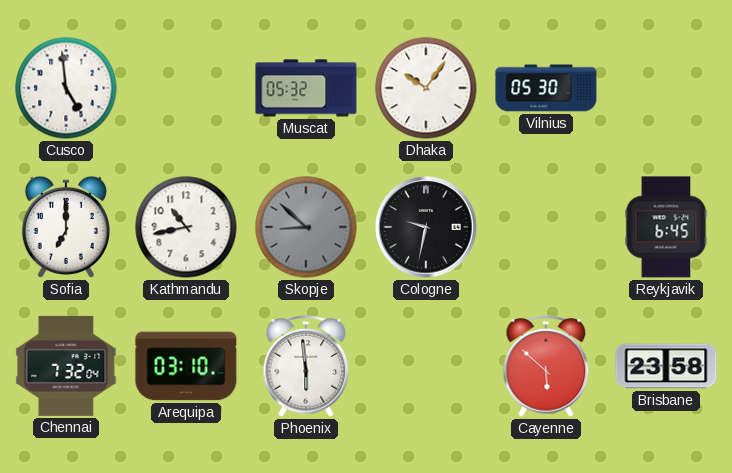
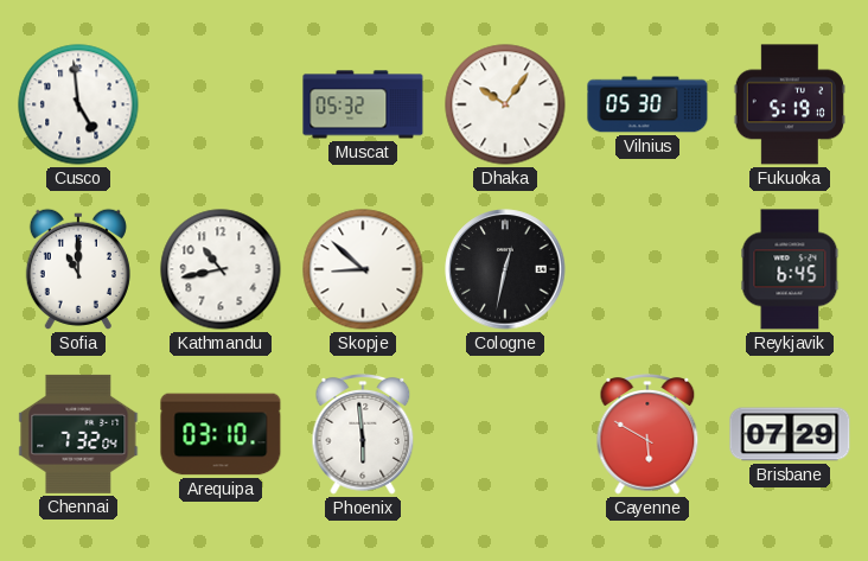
Fukuoka: none -> 5:19
Sofia: 7:00 -> 11:00
Skopje dial: grey -> white
Cologne: 9:32 -> 12:32
Cayenne: 5:52 -> 5:50
Brisbane: 23:58 -> 07:29
